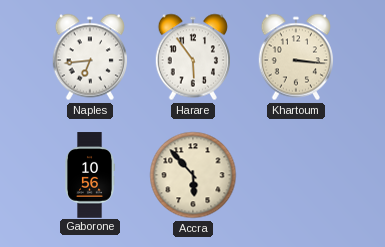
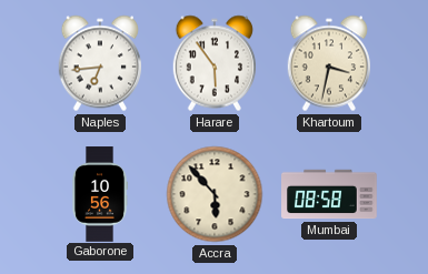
Khartoum: 3:16 -> 3:32
Mumbai: none -> 08:58
